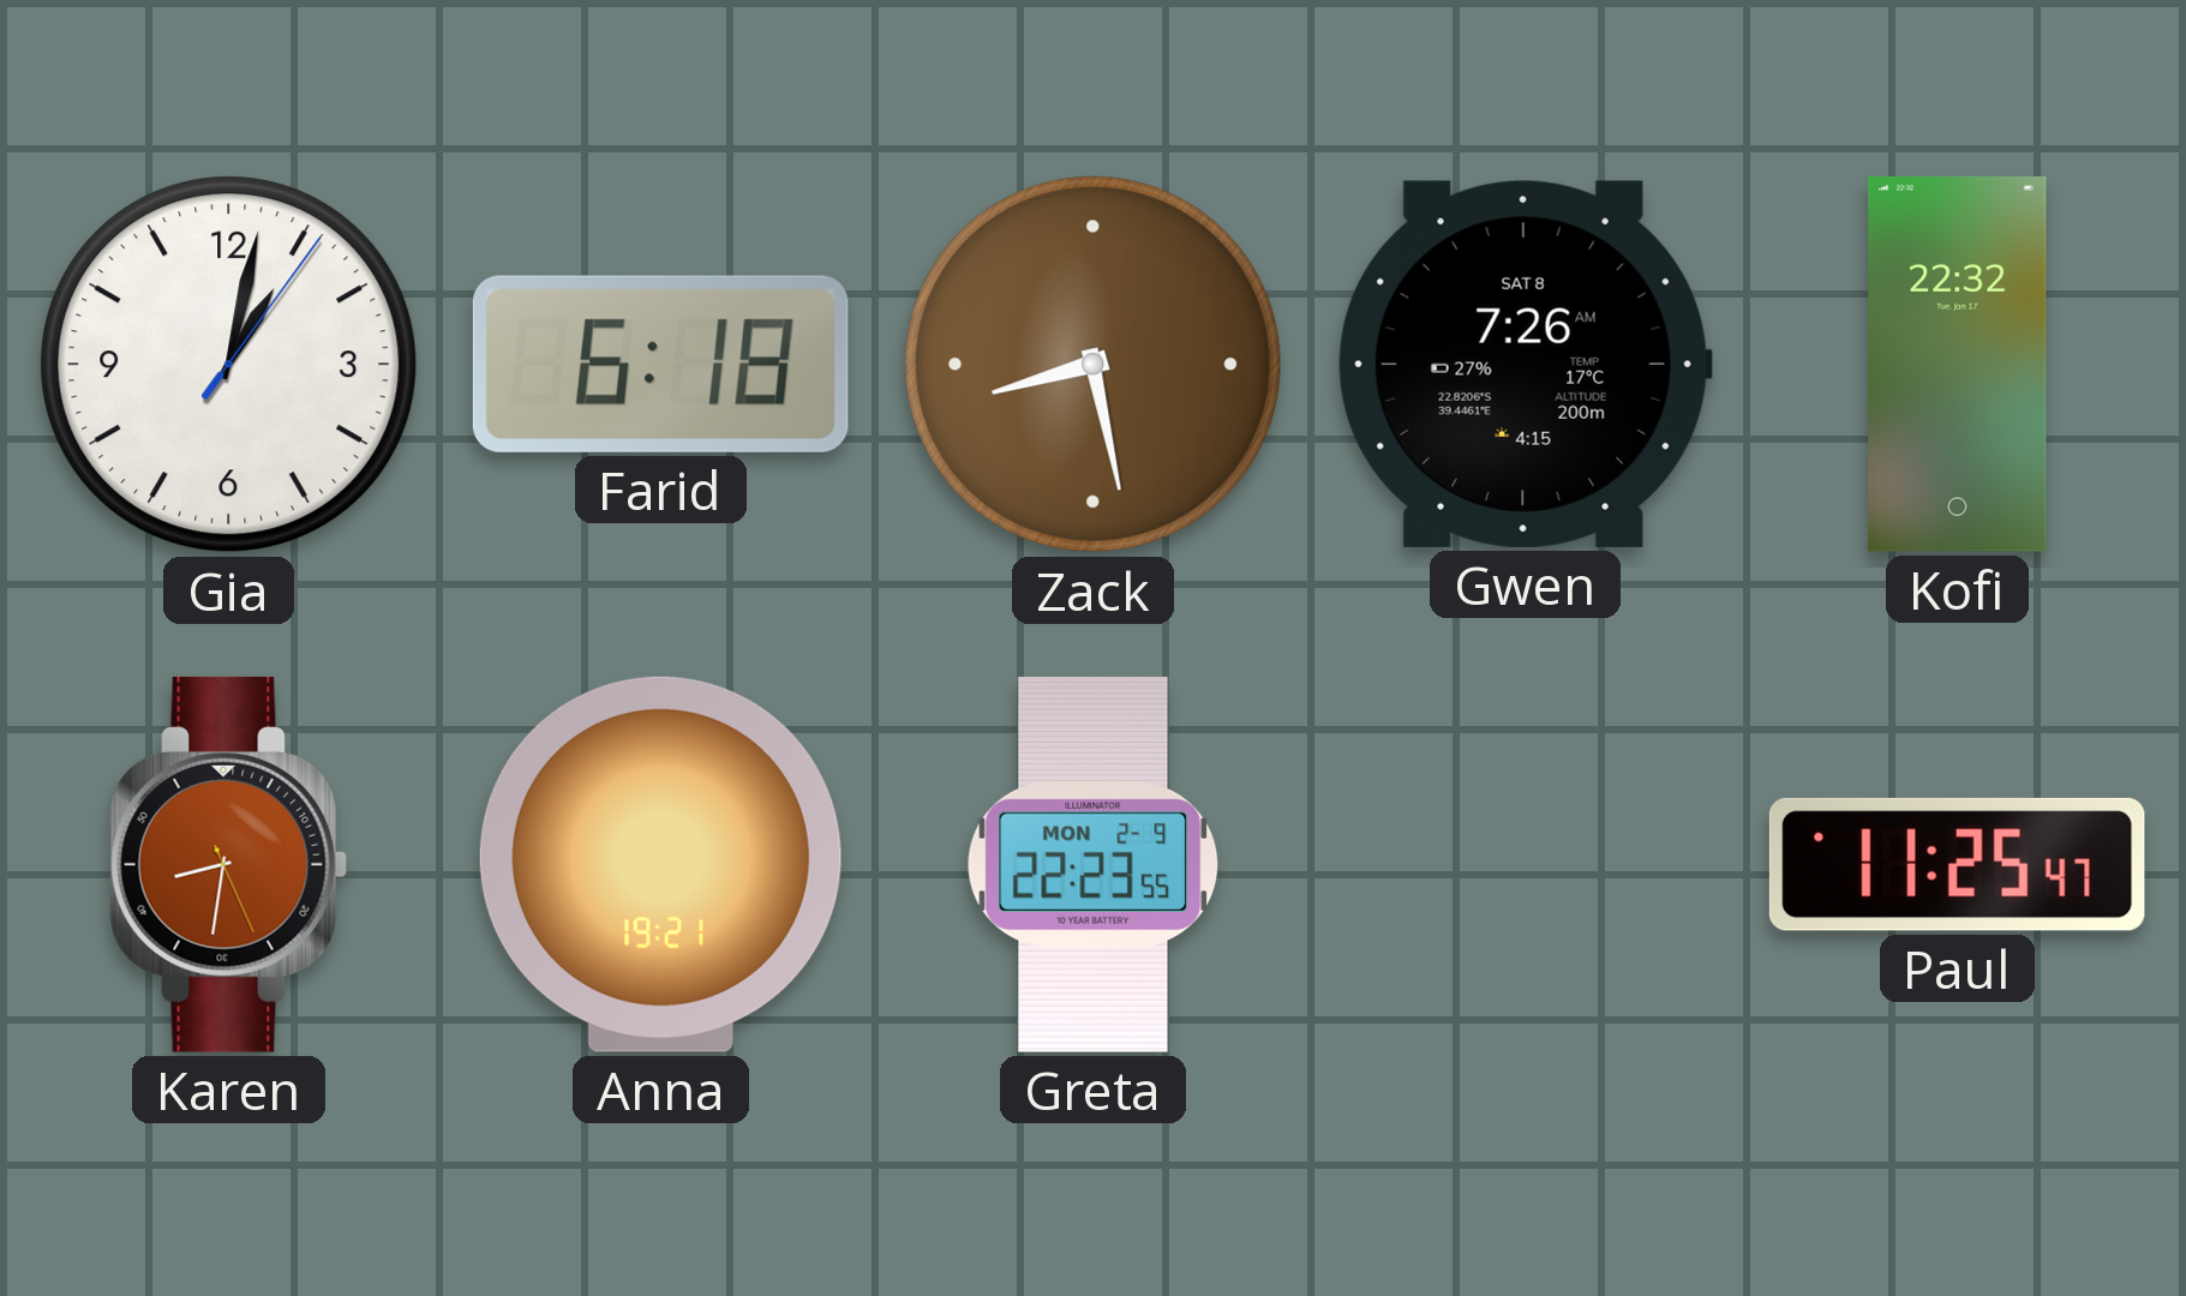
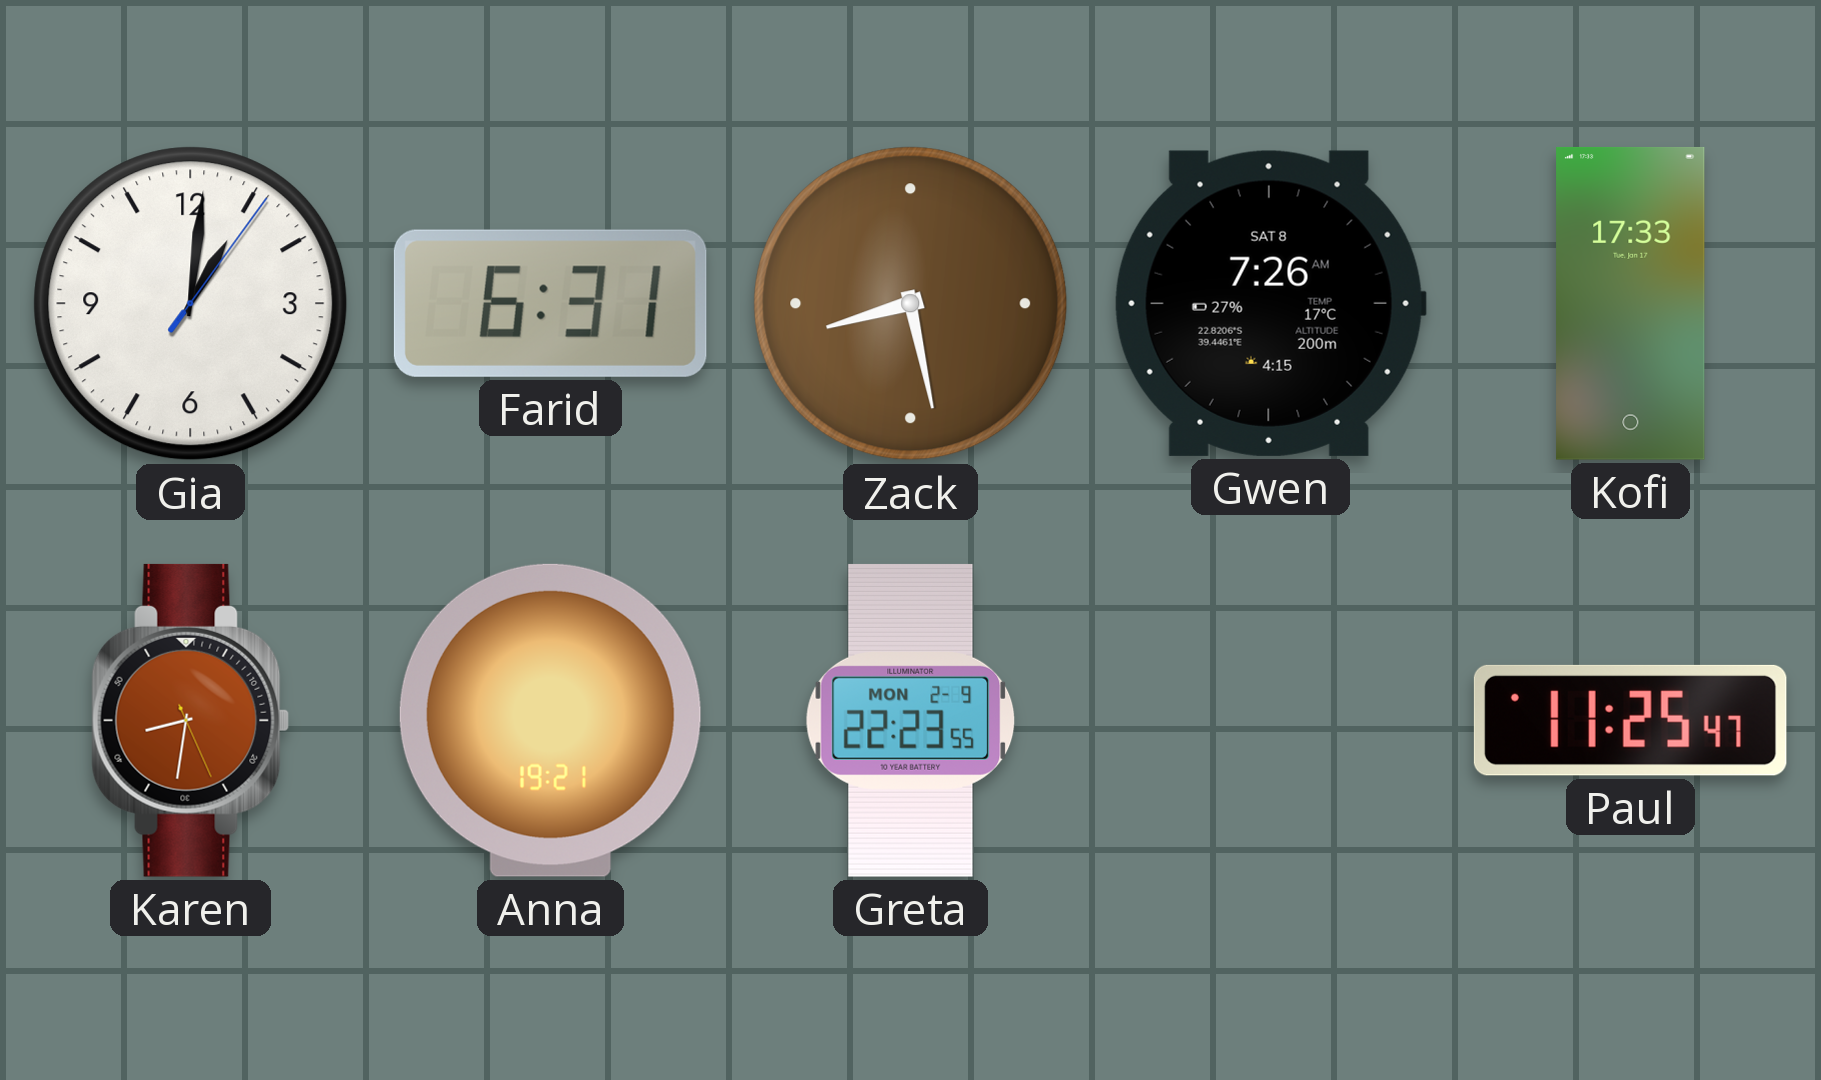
Gia: 1:02 -> 1:01
Farid: 6:18 -> 6:31
Kofi: 22:32 -> 17:33
